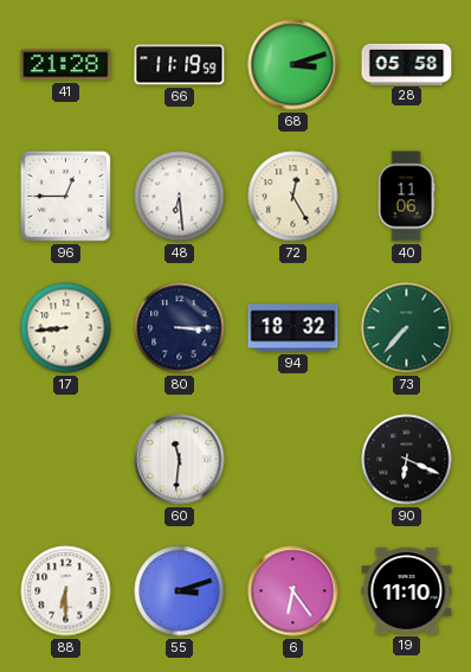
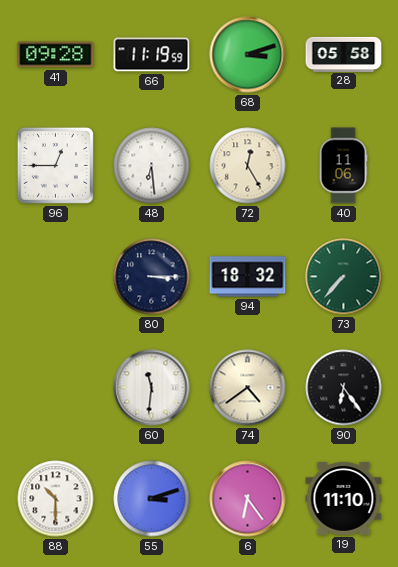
41: 21:28 -> 09:28
17: 8:44 -> none
74: none -> 4:39
90: 6:19 -> 6:24
88: 6:30 -> 10:30
